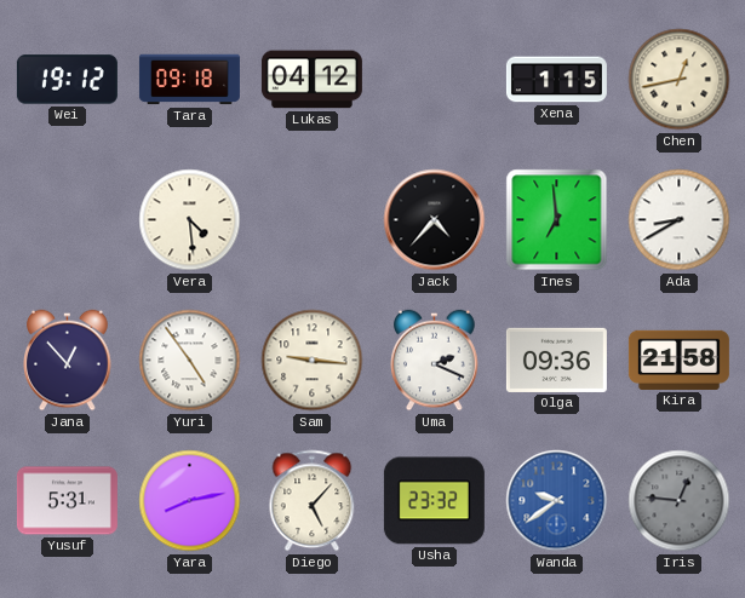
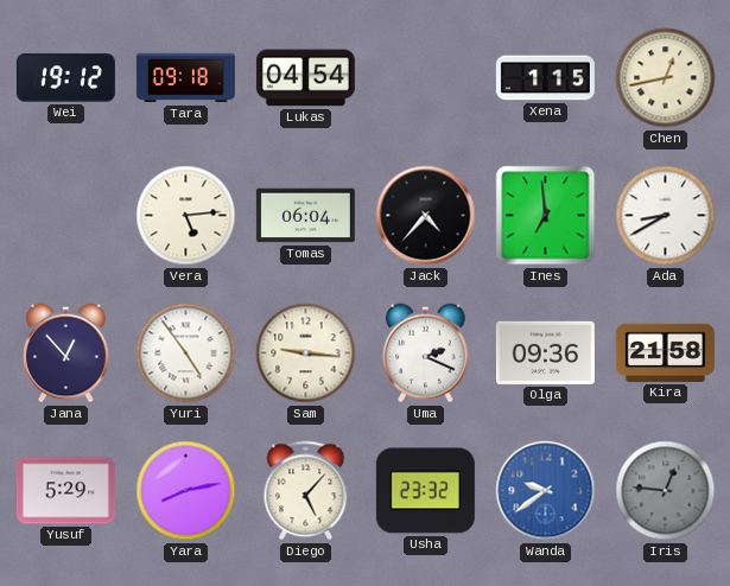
Lukas: 04:12 -> 04:54
Vera: 4:29 -> 5:14
Tomas: none -> 06:04
Yusuf: 5:31 -> 5:29
